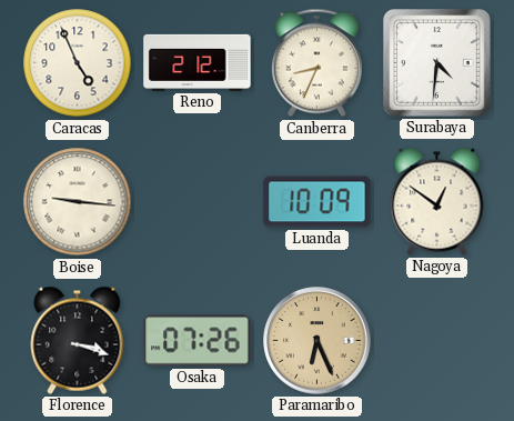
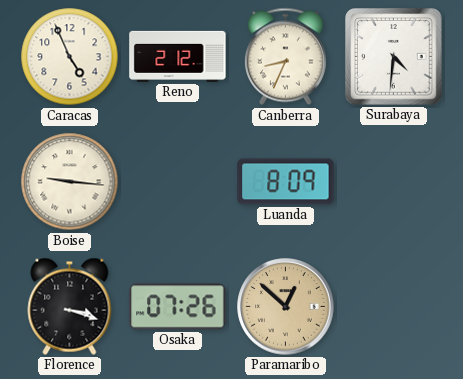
Luanda: 10:09 -> 8:09
Nagoya: 12:51 -> none
Paramaribo: 6:26 -> 12:52
